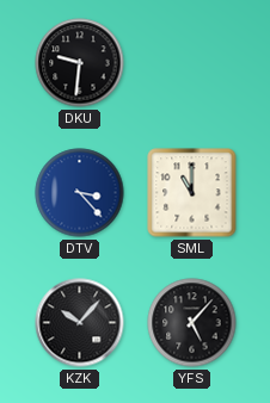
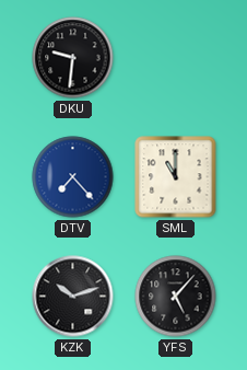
DTV: 3:23 -> 7:23
KZK: 10:07 -> 10:12
